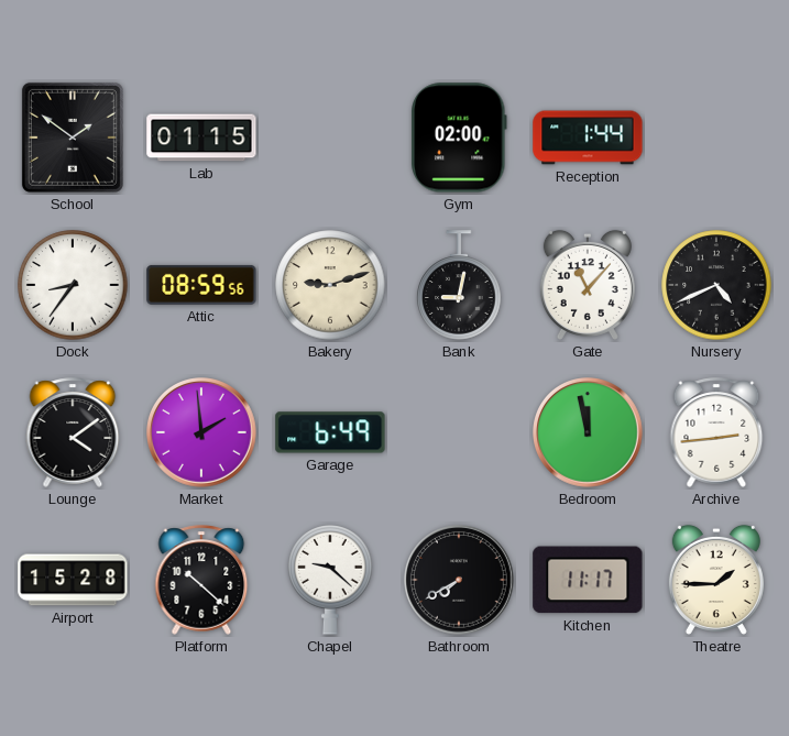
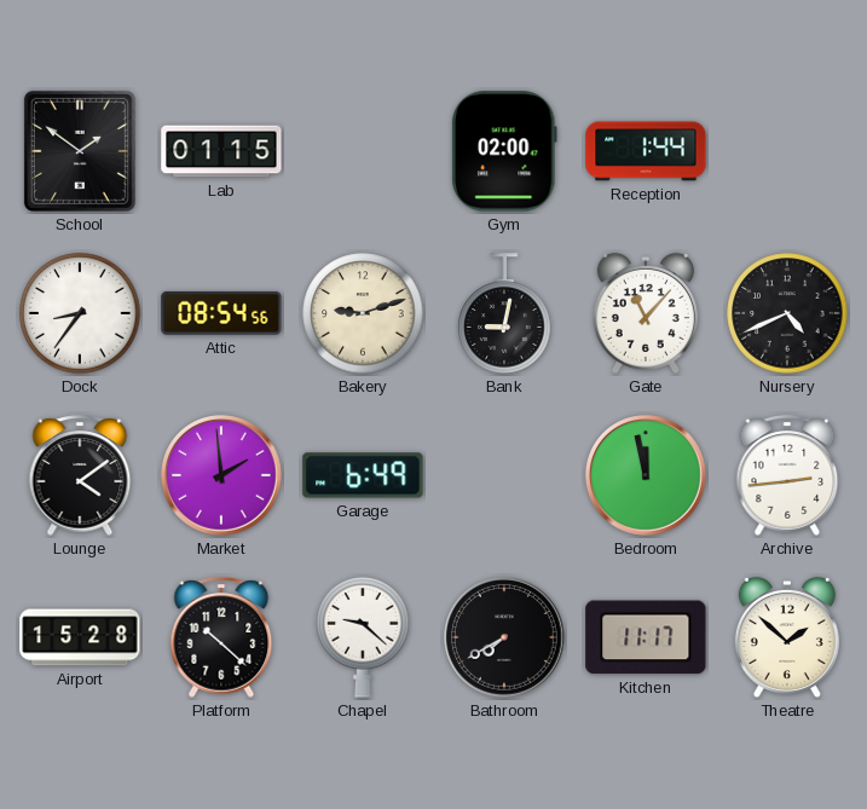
Attic: 08:59 -> 08:54
Theatre: 1:45 -> 1:52
